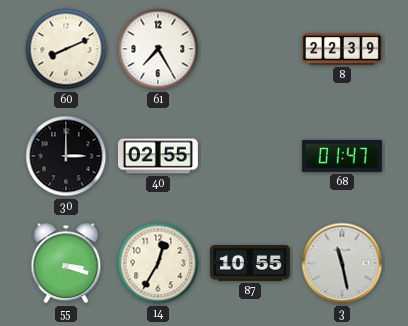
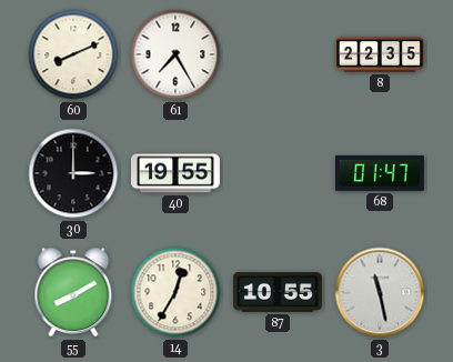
8: 22:39 -> 22:35
40: 02:55 -> 19:55
55: 3:18 -> 8:10
